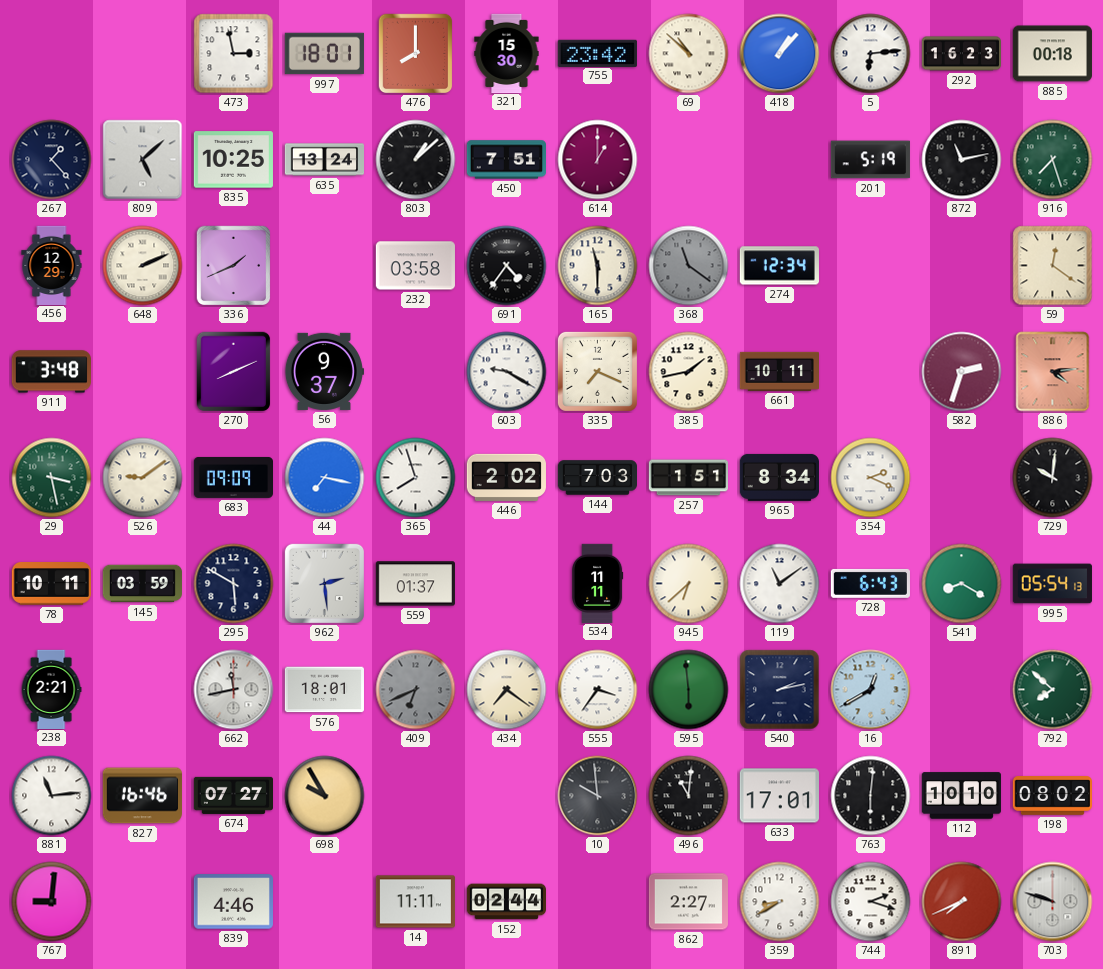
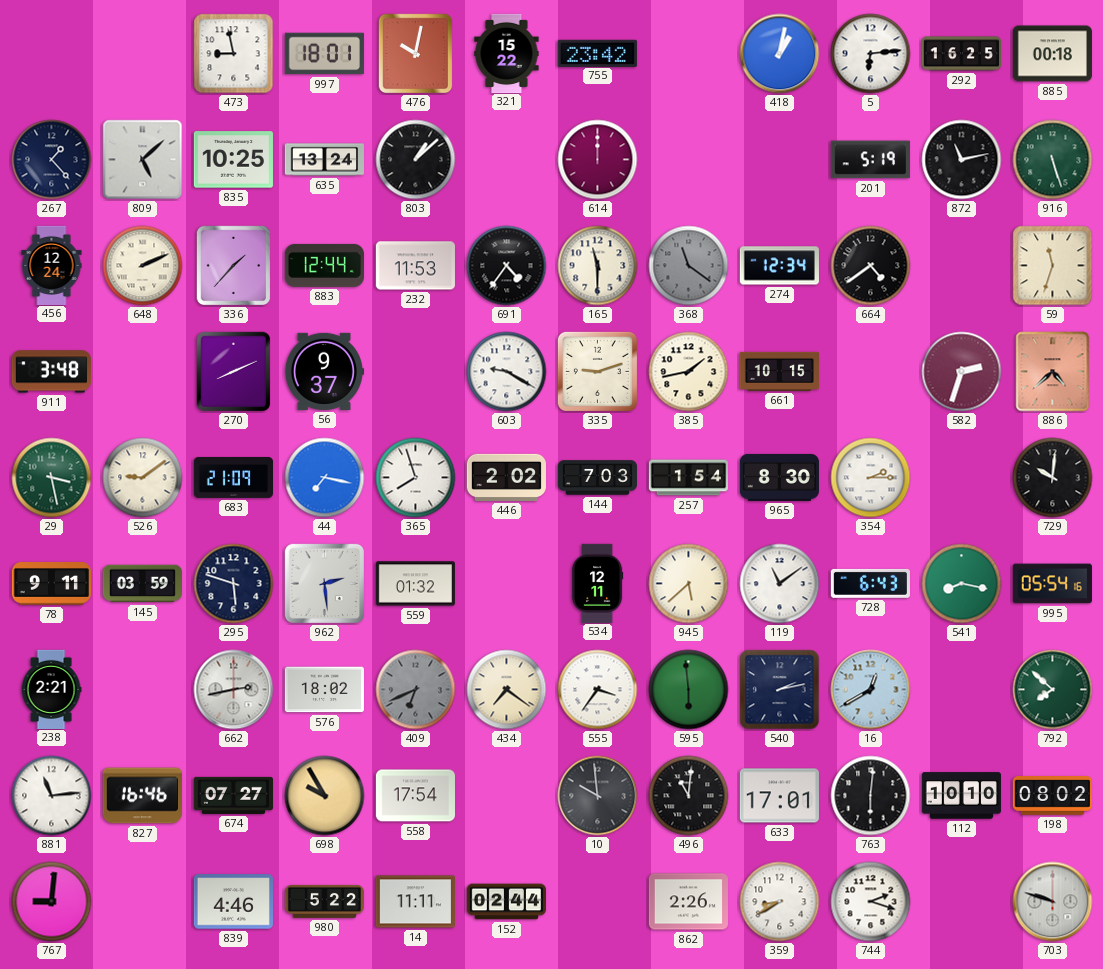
473: 2:58 -> 8:58
476: 8:00 -> 10:02
321: 15:30 -> 15:22
69: 10:52 -> none
418: 1:07 -> 1:02
292: 16:23 -> 16:25
450: 7:51 -> none
614: 1:00 -> 12:00
916: 7:27 -> 5:27
456: 12:29 -> 12:24
336: 1:41 -> 1:37
883: none -> 12:44
232: 03:58 -> 11:53
664: none -> 4:39
59: 12:21 -> 11:33
335: 7:19 -> 9:12
661: 10:11 -> 10:15
886: 4:14 -> 4:38
683: 09:09 -> 21:09
257: 1:51 -> 1:54
965: 8:34 -> 8:30
354: 2:19 -> 2:15
78: 10:11 -> 9:11
295: 5:50 -> 5:48
559: 01:37 -> 01:32
534: 11:11 -> 12:11
945: 6:38 -> 5:38
541: 8:20 -> 8:17
995: 05:54:13 -> 05:54:16
662: 11:43 -> 2:43
576: 18:01 -> 18:02
558: none -> 17:54
980: none -> 5:22
862: 2:27 -> 2:26
891: 7:41 -> none
